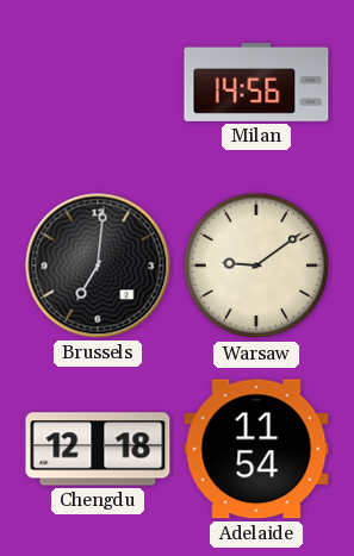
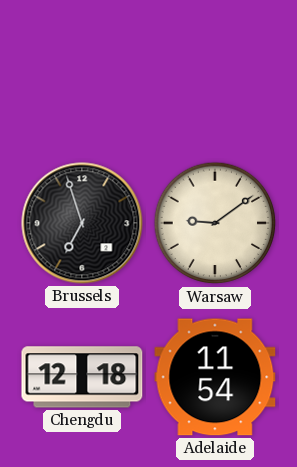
Milan: 14:56 -> none
Brussels: 7:01 -> 6:57
